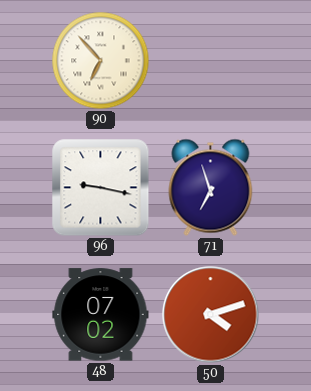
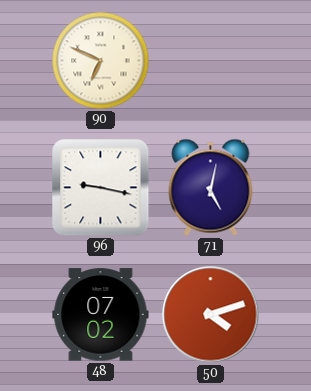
90: 6:53 -> 6:49
71: 6:57 -> 5:02
